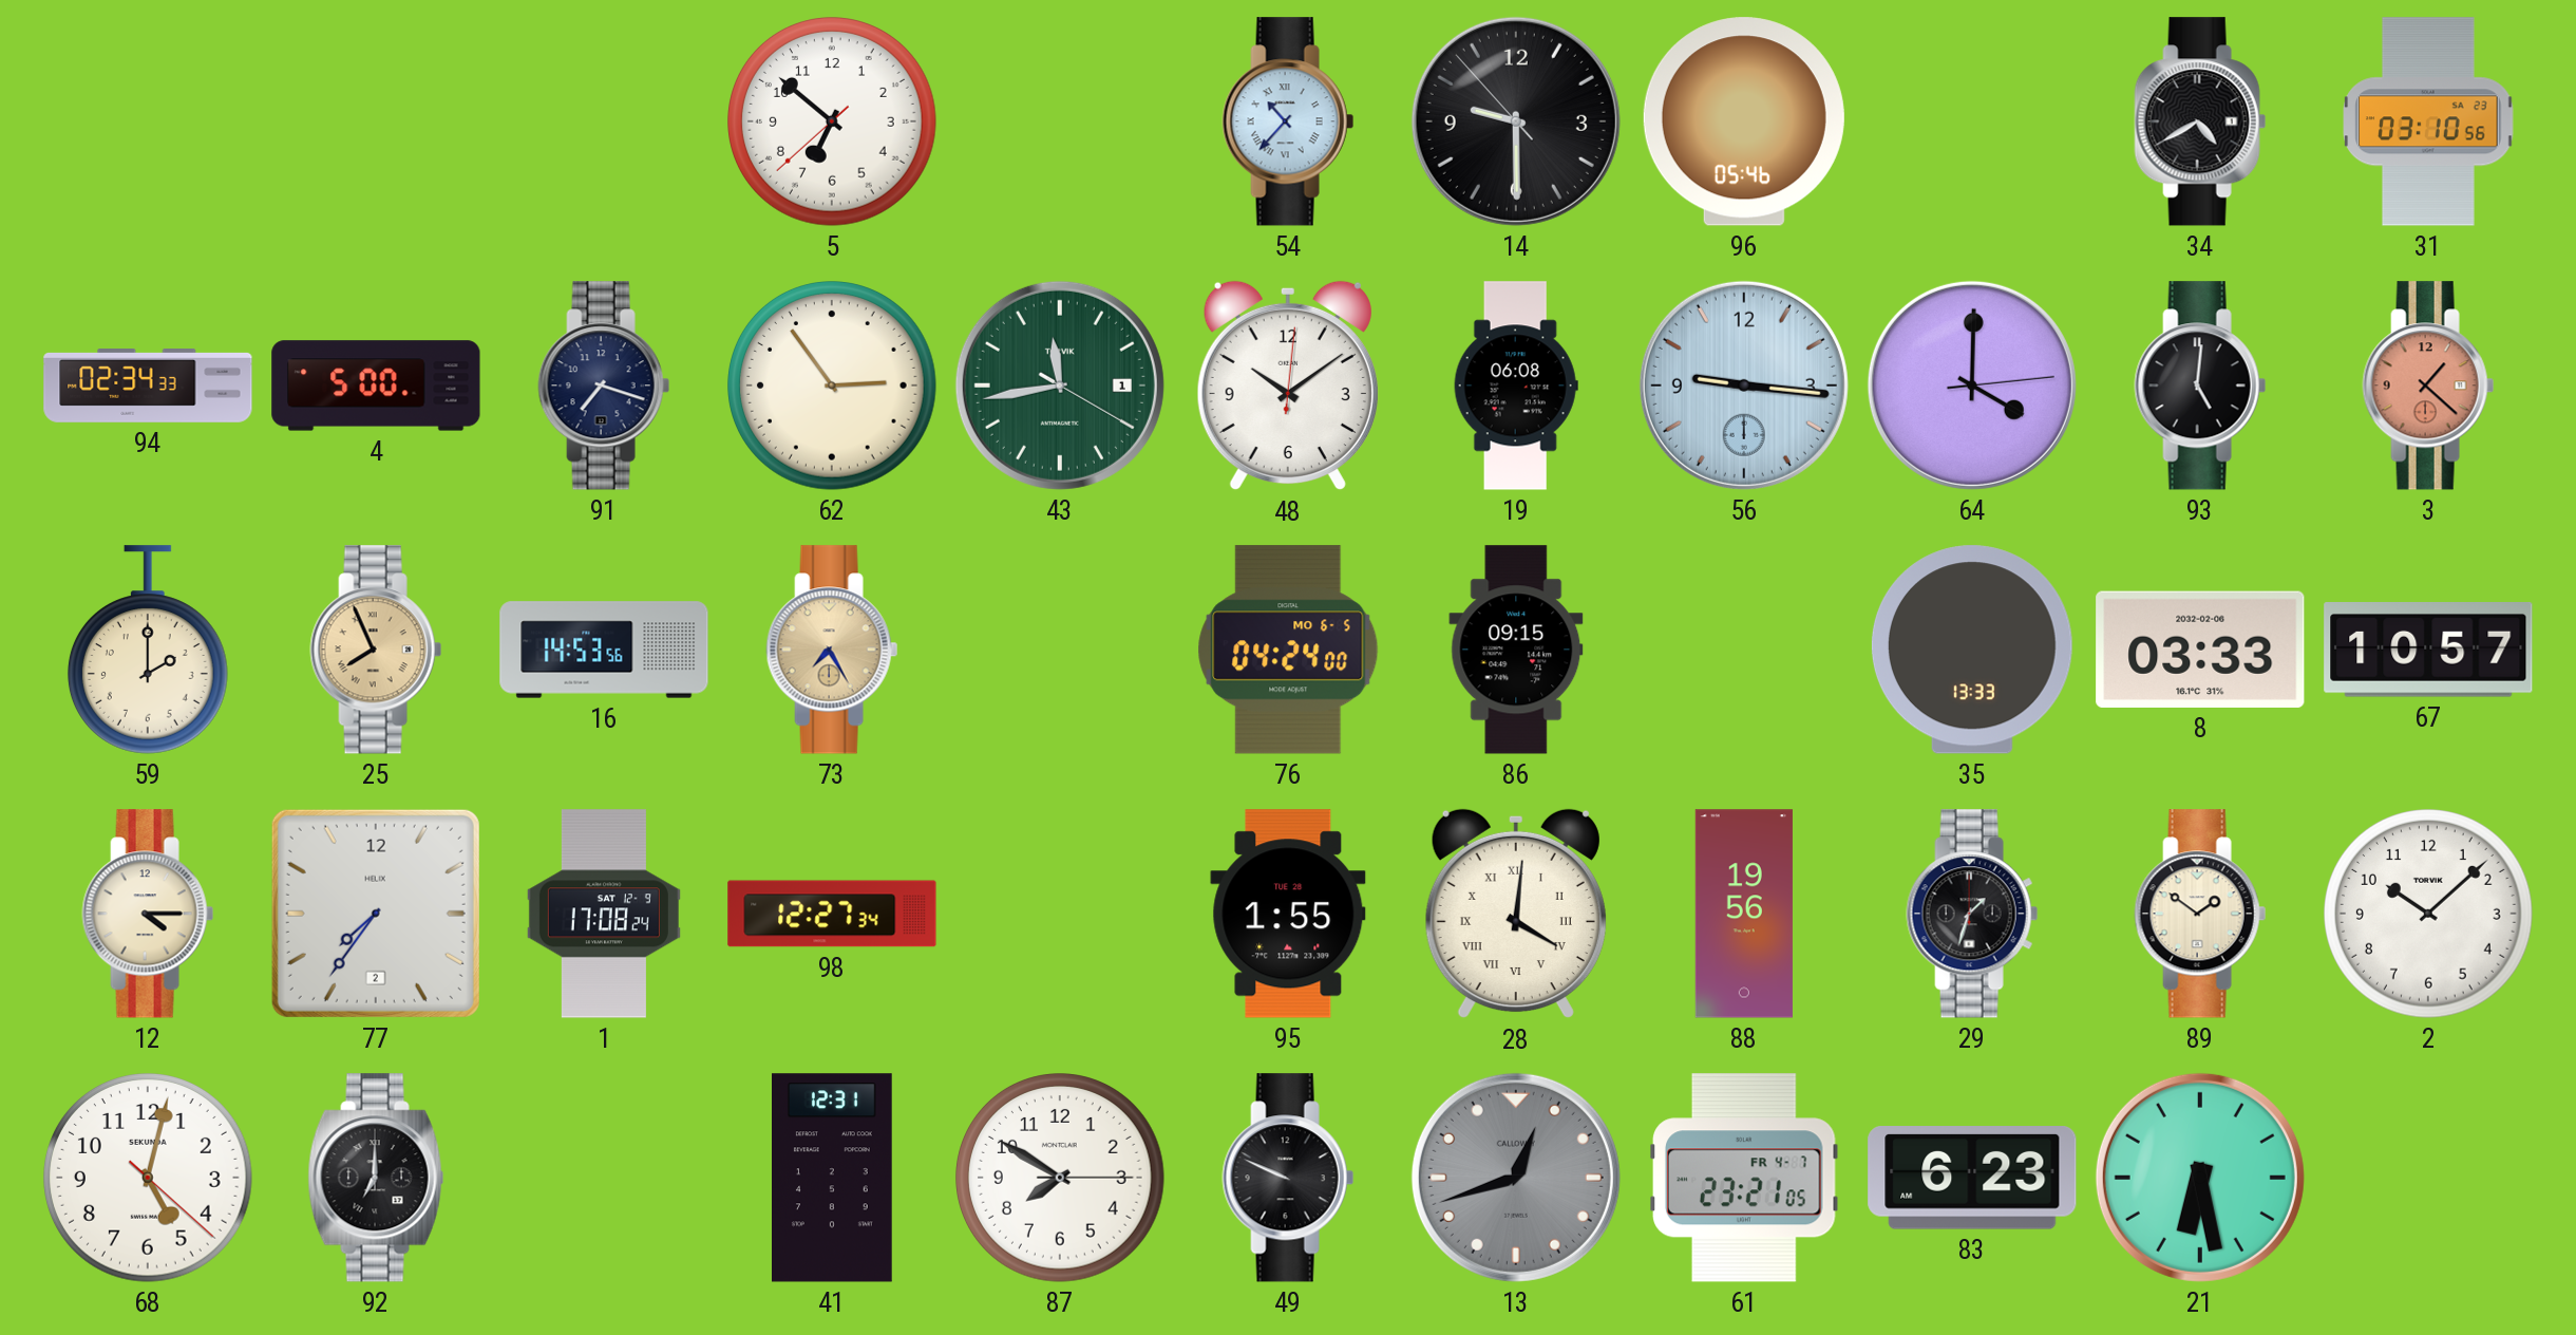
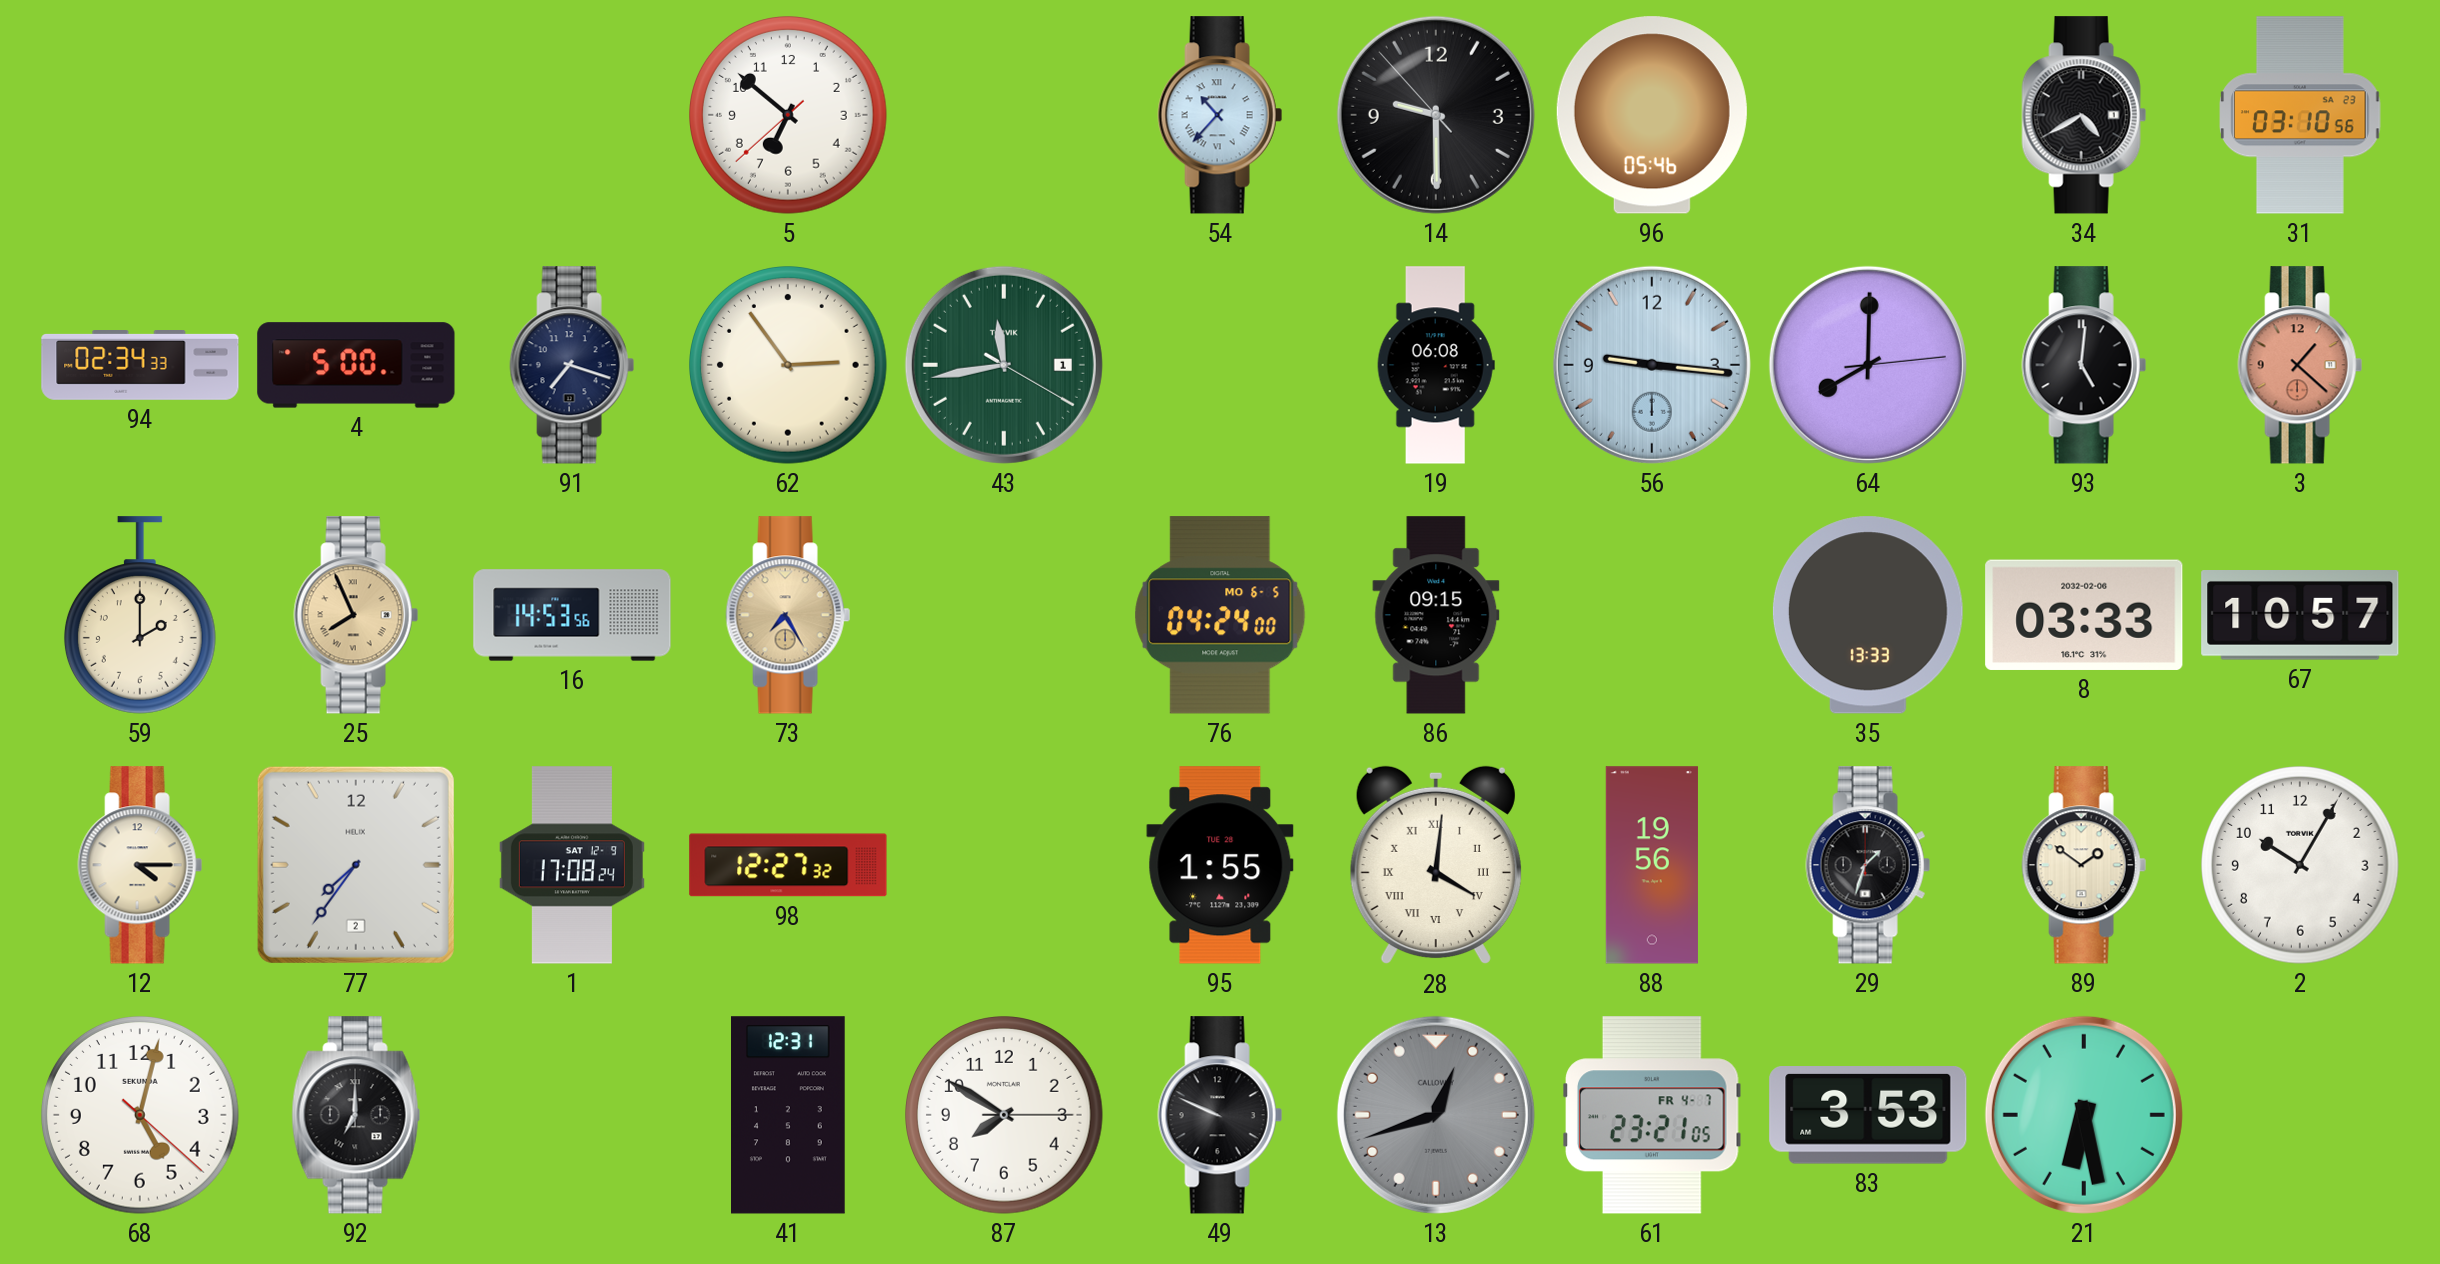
48: 10:09 -> none
64: 4:00 -> 8:00
98: 12:27:34 -> 12:27:32
2: 10:08 -> 10:05
83: 6:23 -> 3:53
